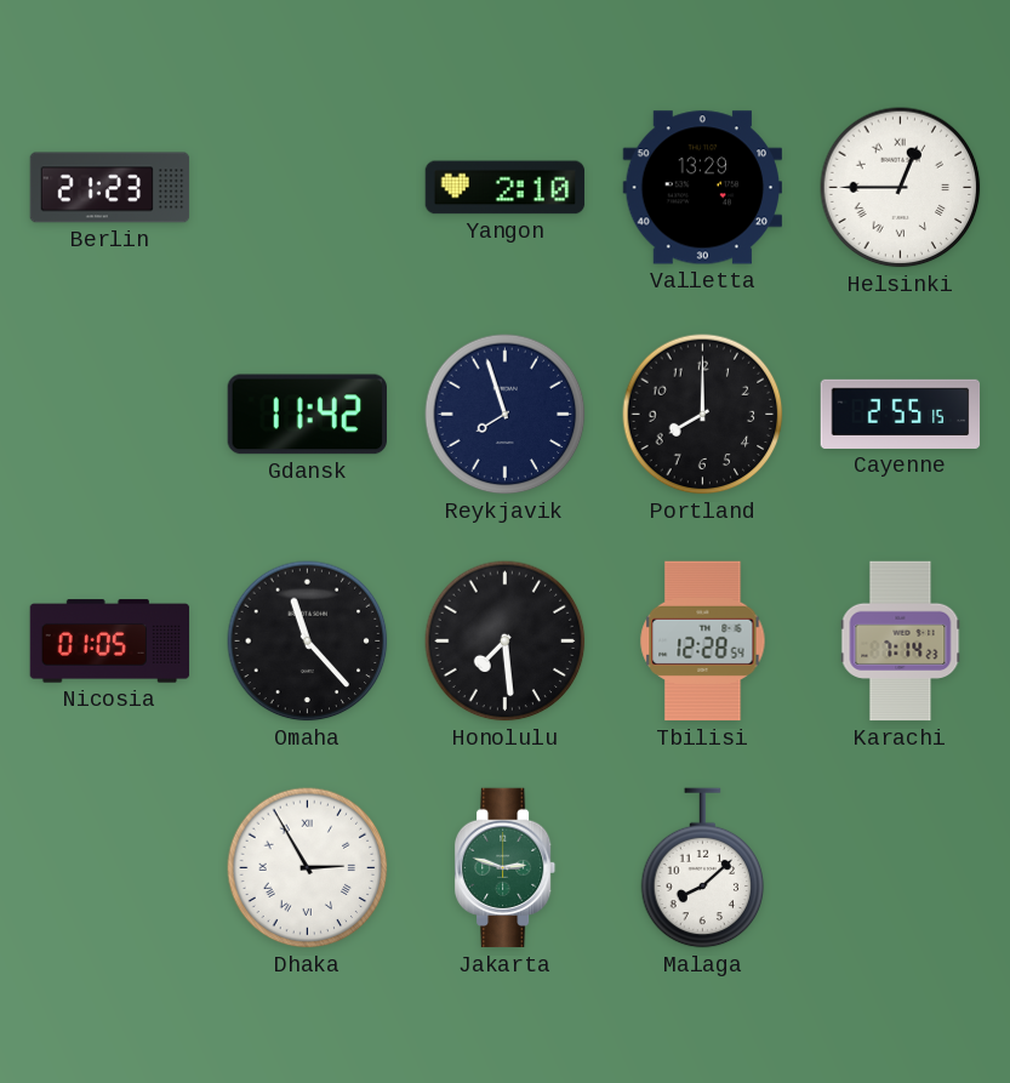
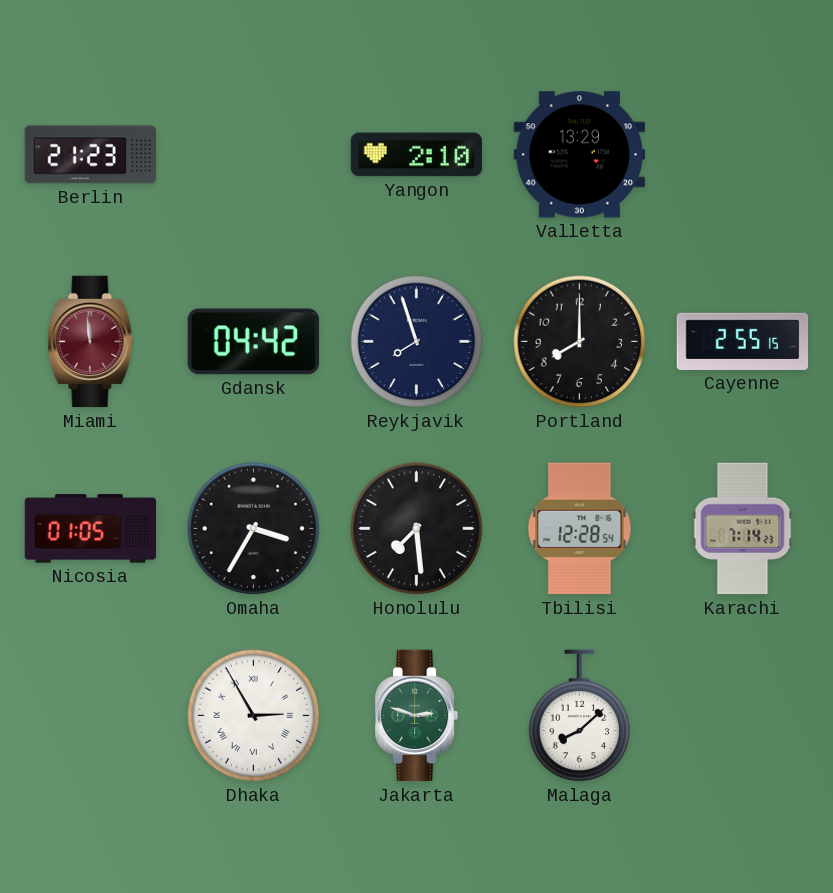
Helsinki: 12:45 -> none
Miami: none -> 11:59
Gdansk: 11:42 -> 04:42
Omaha: 11:23 -> 3:35
